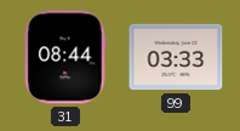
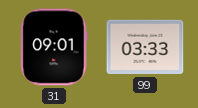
31: 08:44 -> 09:01
